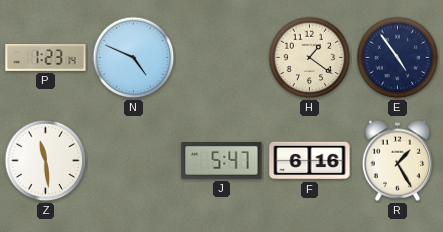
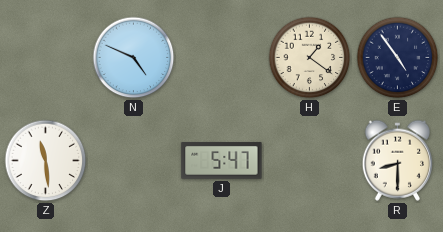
P: 1:23 -> none
F: 6:16 -> none
R: 1:25 -> 8:30
